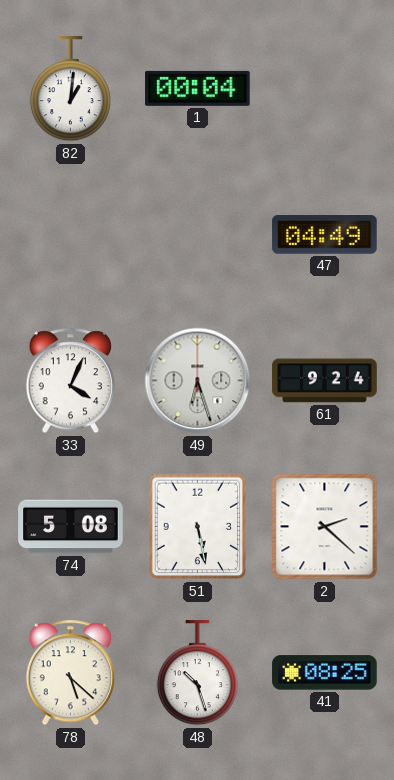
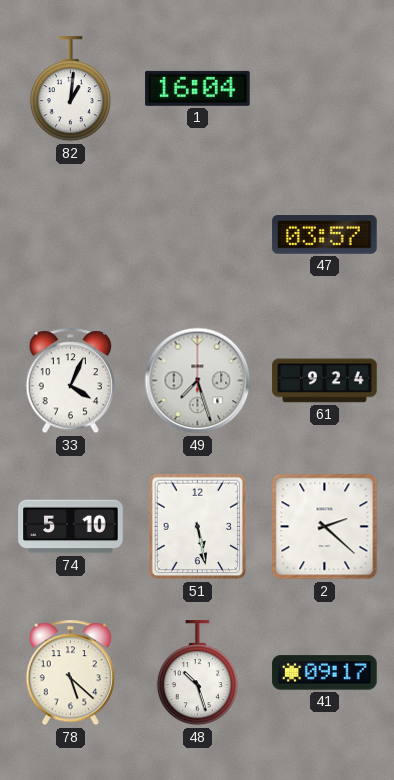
1: 00:04 -> 16:04
47: 04:49 -> 03:57
49: 6:27 -> 7:27
74: 5:08 -> 5:10
41: 08:25 -> 09:17
